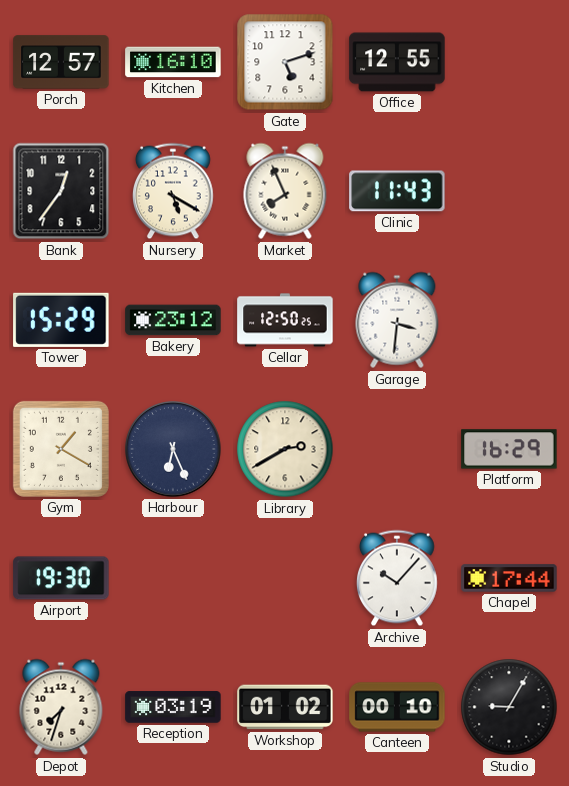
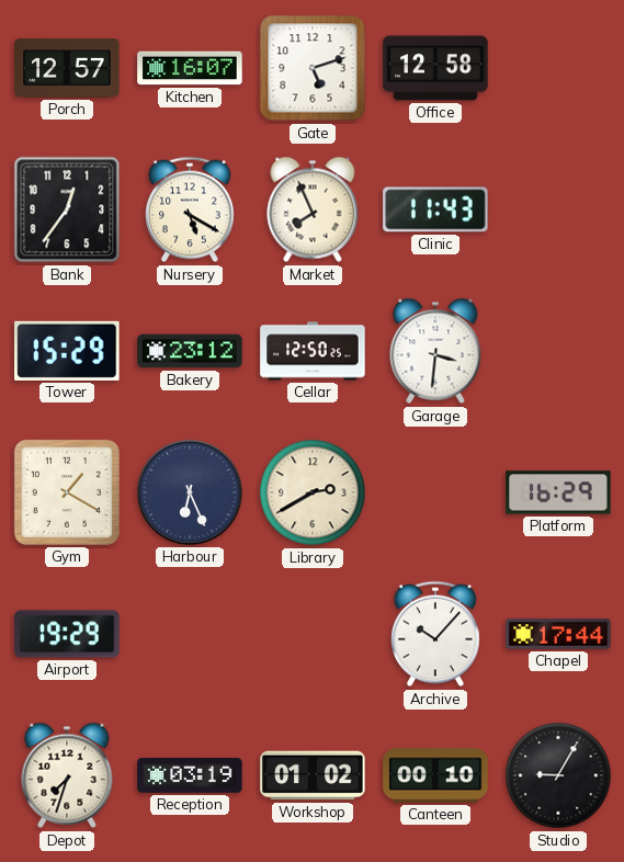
Kitchen: 16:10 -> 16:07
Office: 12:55 -> 12:58
Airport: 19:30 -> 19:29
